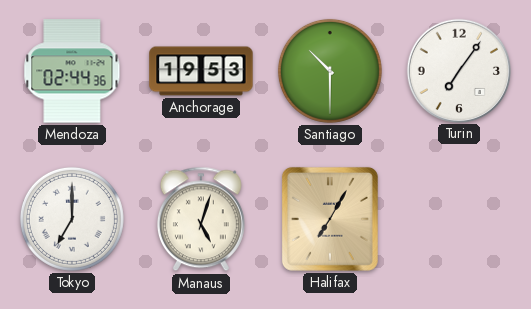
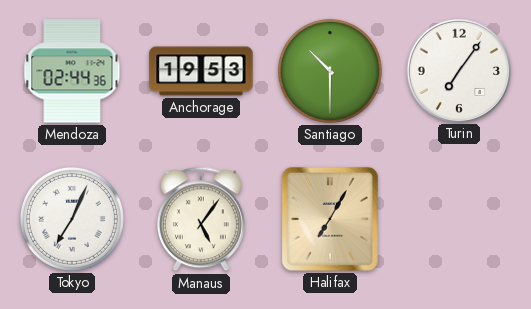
Tokyo: 7:00 -> 7:04
Manaus: 5:03 -> 5:06
